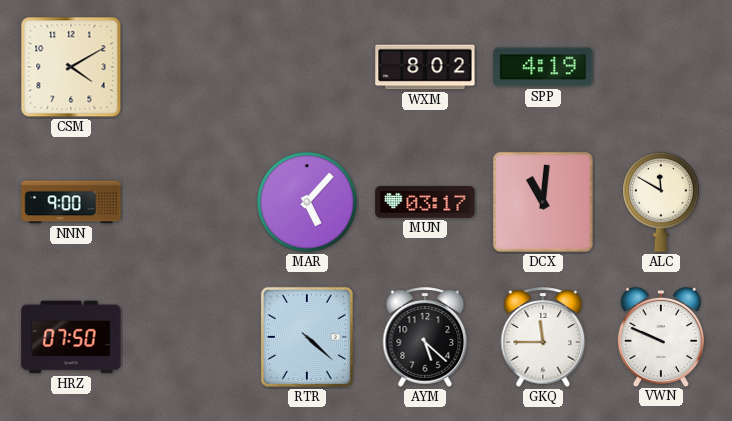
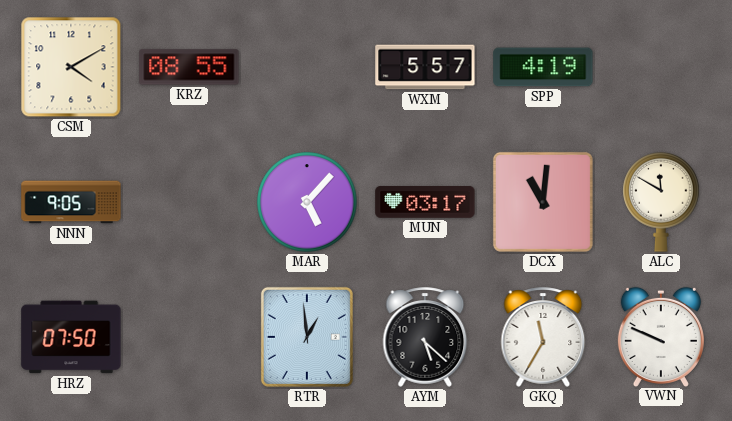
KRZ: none -> 08:55
WXM: 8:02 -> 5:57
NNN: 9:00 -> 9:05
RTR: 4:22 -> 12:59
GKQ: 11:45 -> 11:35
